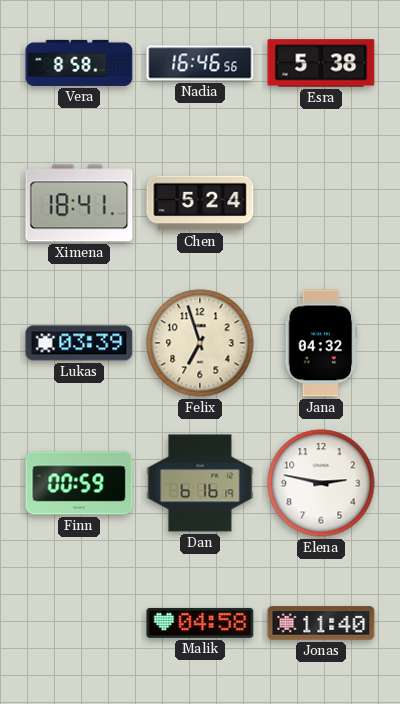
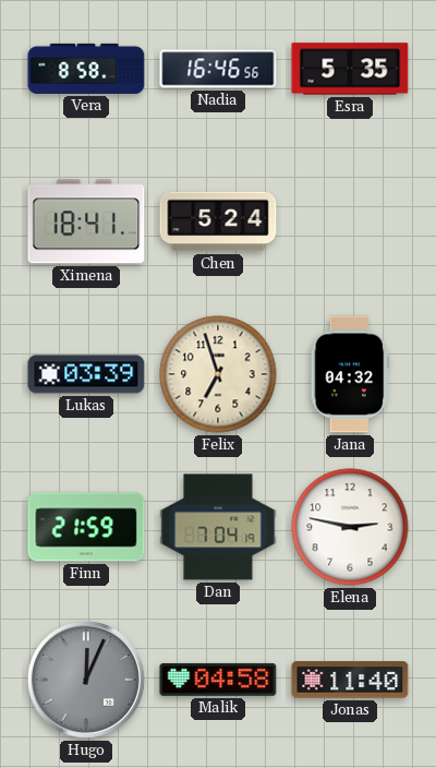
Esra: 5:38 -> 5:35
Finn: 00:59 -> 21:59
Dan: 6:16 -> 7:04
Hugo: none -> 12:04
